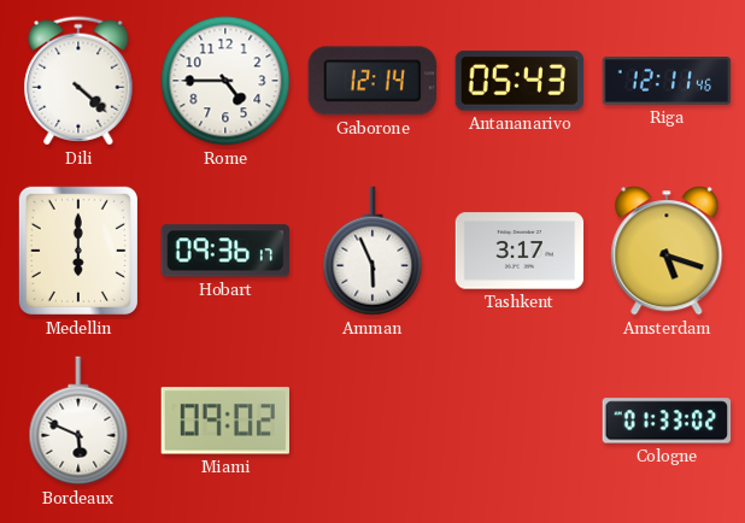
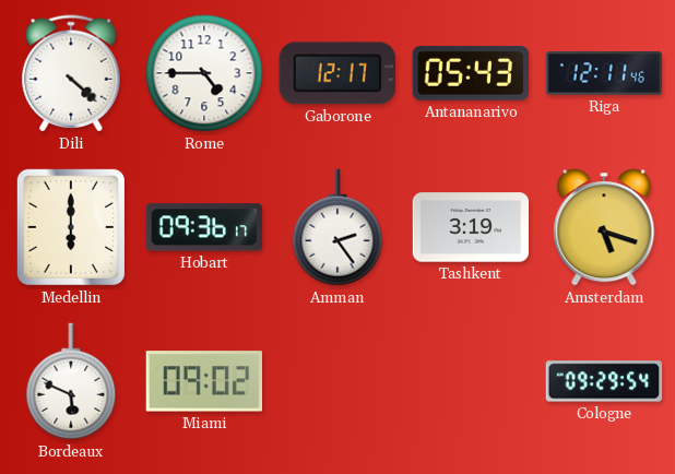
Gaborone: 12:14 -> 12:17
Amman: 5:56 -> 2:24
Tashkent: 3:17 -> 3:19
Cologne: 01:33 -> 09:29
